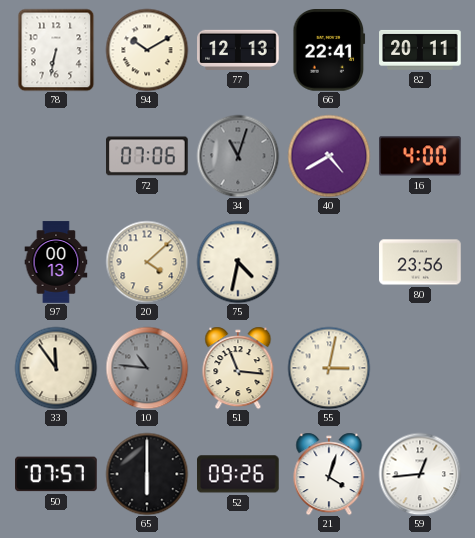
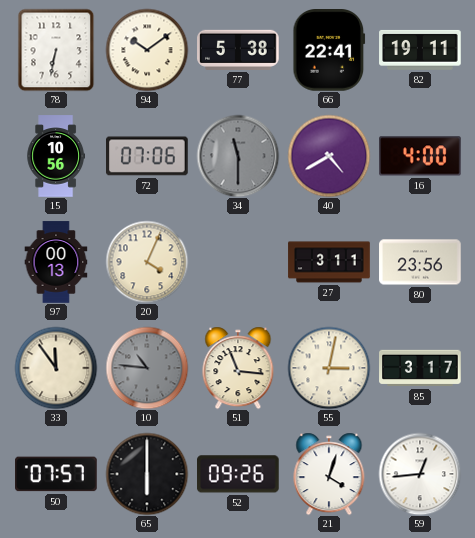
94: 10:10 -> 10:09
77: 12:13 -> 5:38
82: 20:11 -> 19:11
15: none -> 10:56
34: 11:03 -> 11:30
20: 4:08 -> 4:04
75: 4:32 -> none
27: none -> 3:11
85: none -> 3:17
